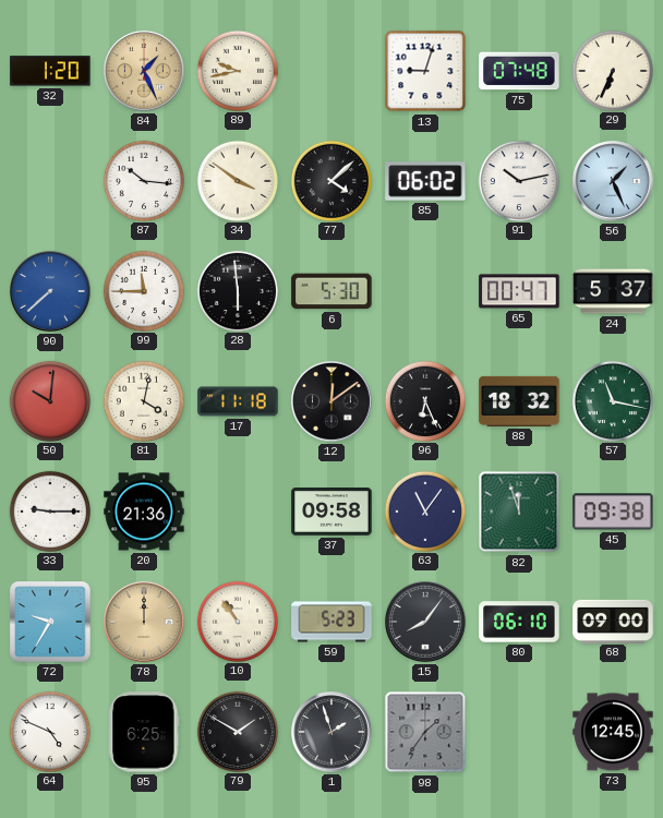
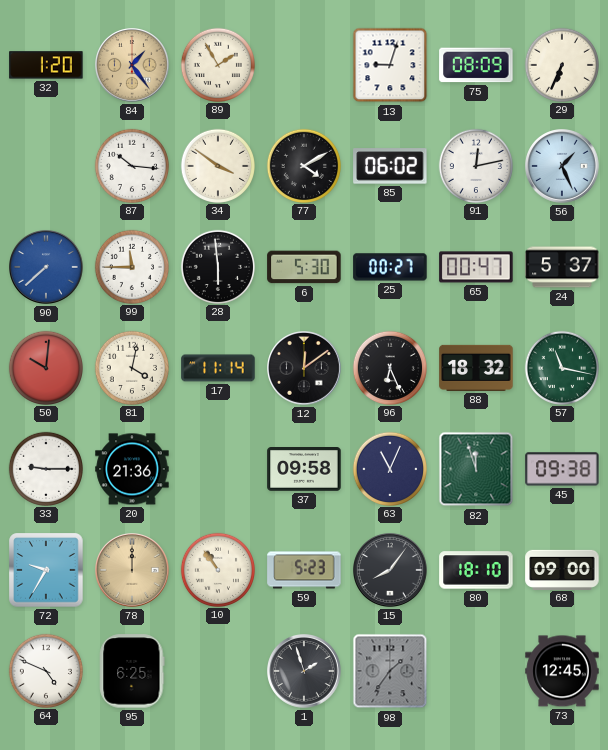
84: 1:26 -> 1:24
89: 9:43 -> 1:55
75: 07:48 -> 08:09
77: 4:08 -> 4:10
91: 10:13 -> 12:13
25: none -> 00:27
17: 11:18 -> 11:14
63: 11:06 -> 11:04
80: 06:10 -> 18:10
79: 1:50 -> none
